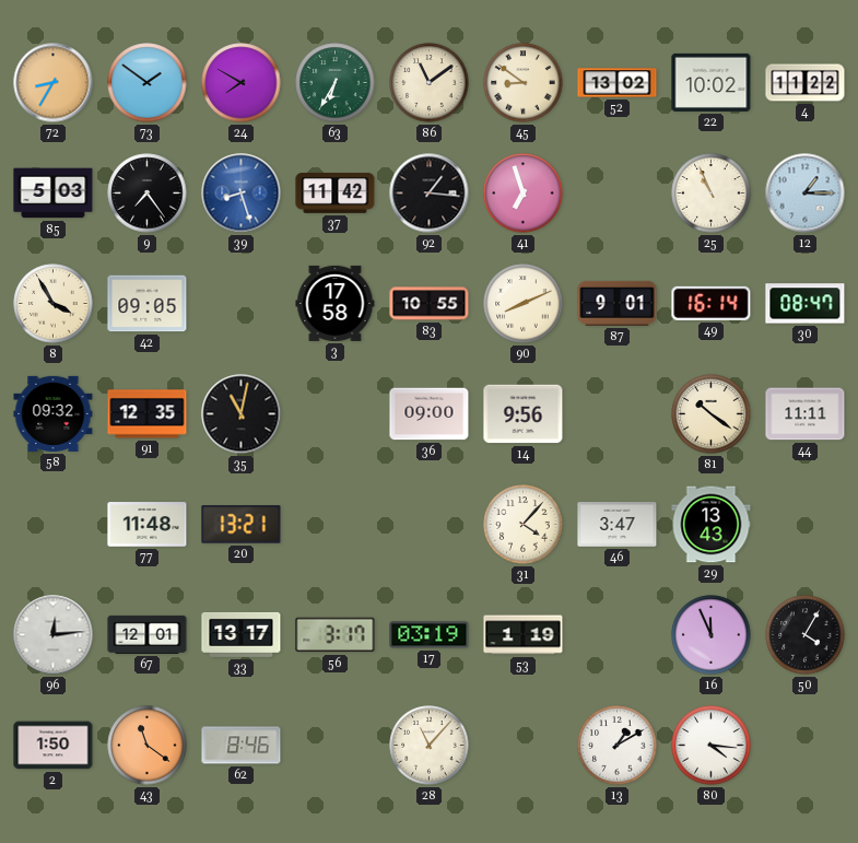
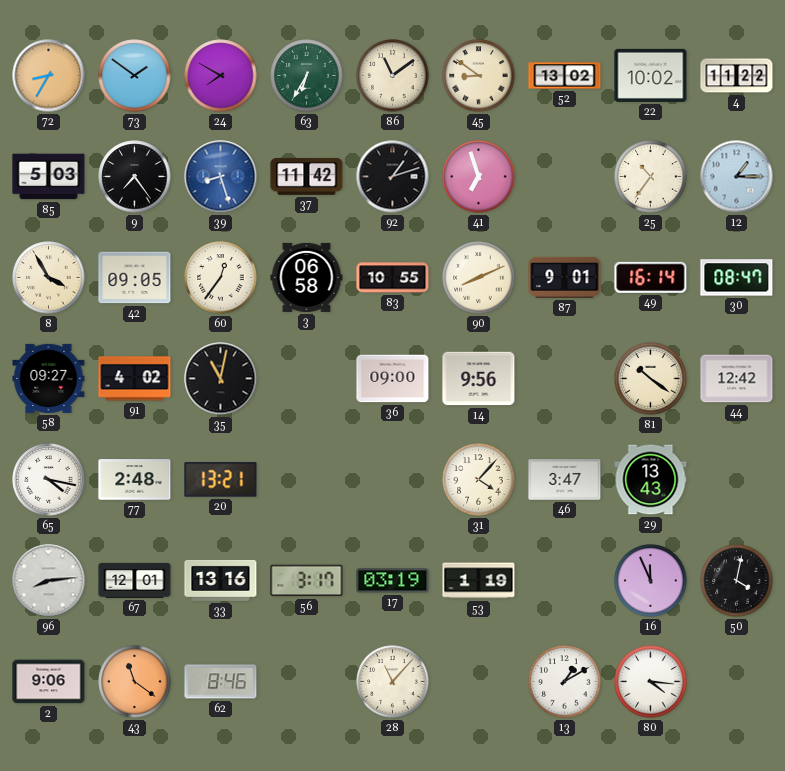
92: 1:16 -> 1:12
25: 10:56 -> 10:36
60: none -> 12:36
3: 17:58 -> 06:58
58: 09:32 -> 09:27
91: 12:35 -> 4:02
44: 11:11 -> 12:42
65: none -> 4:17
77: 11:48 -> 2:48
96: 12:14 -> 8:14
33: 13:17 -> 13:16
50: 4:05 -> 4:02
2: 1:50 -> 9:06
